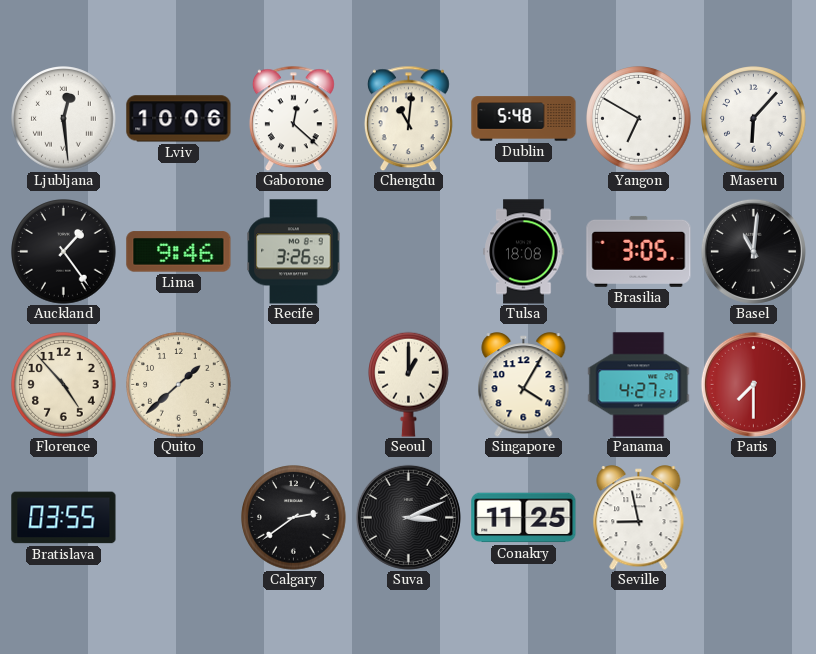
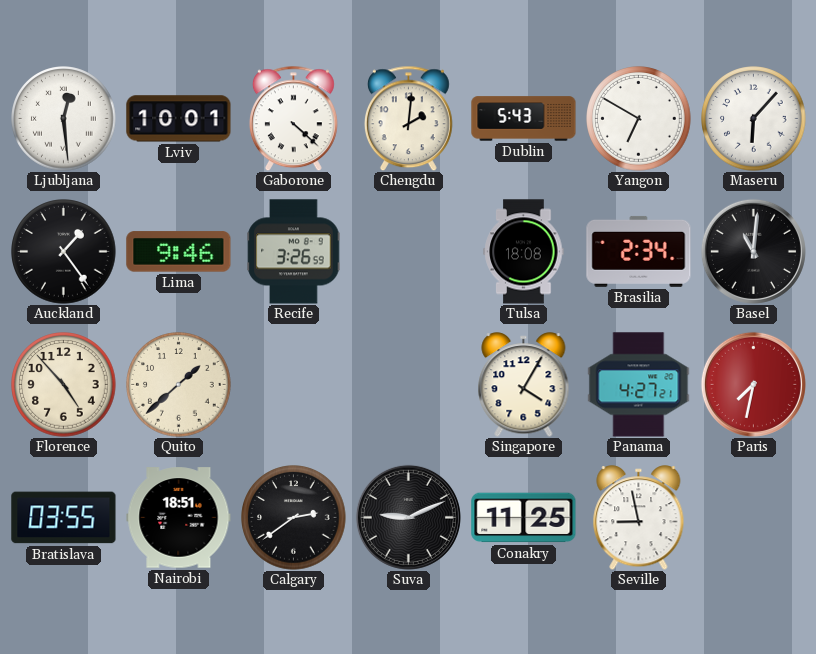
Lviv: 10:06 -> 10:01
Gaborone: 12:22 -> 4:22
Chengdu: 11:01 -> 2:01
Dublin: 5:48 -> 5:43
Brasilia: 3:05 -> 2:34
Seoul: 1:00 -> none
Paris: 7:30 -> 7:32
Nairobi: none -> 18:51
Suva: 3:11 -> 9:11
